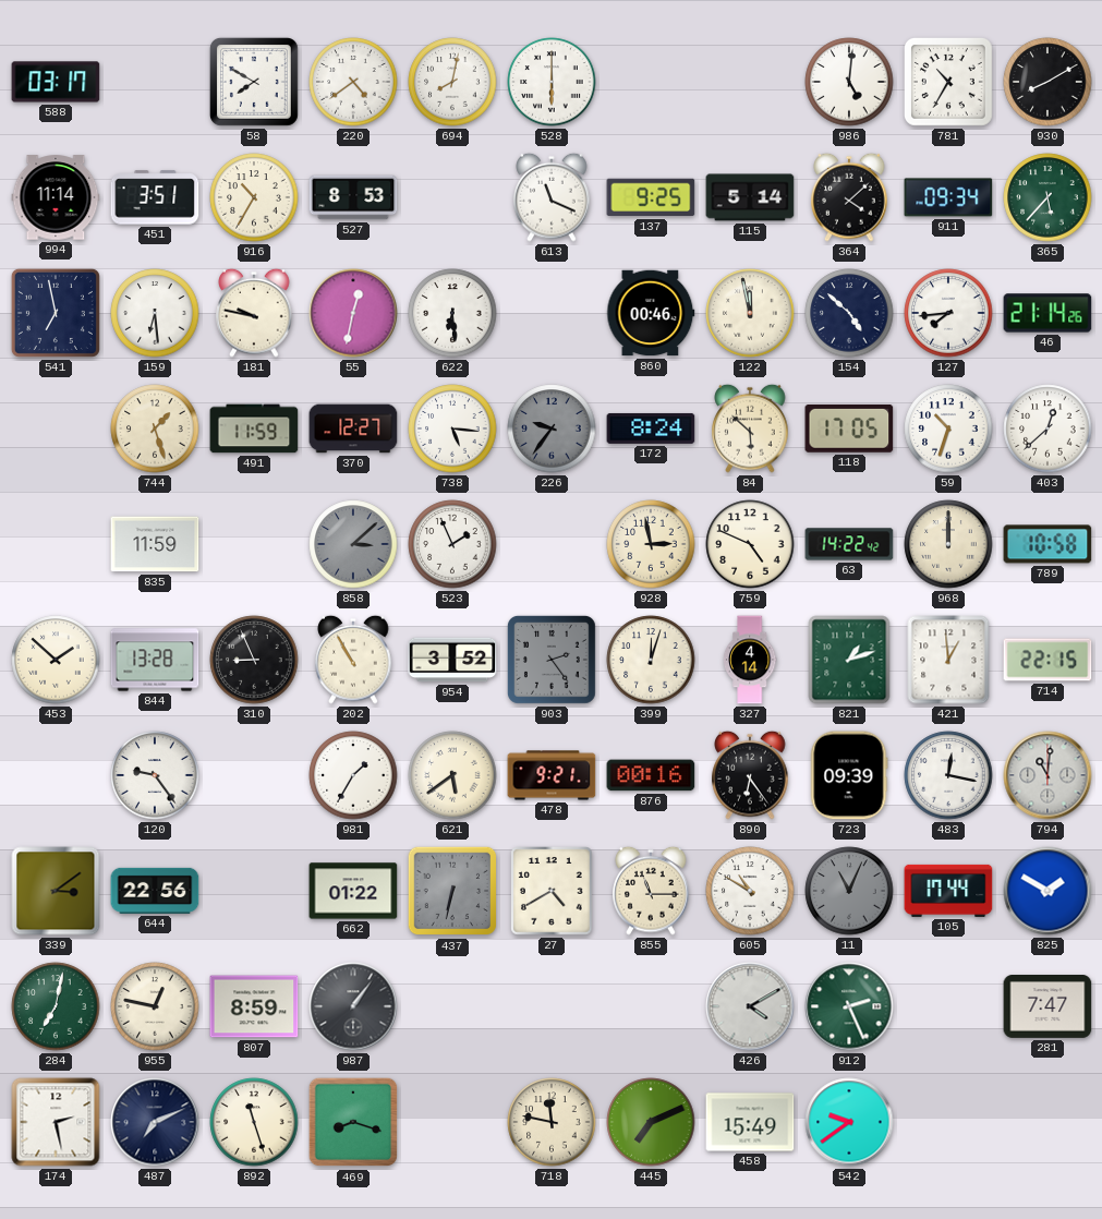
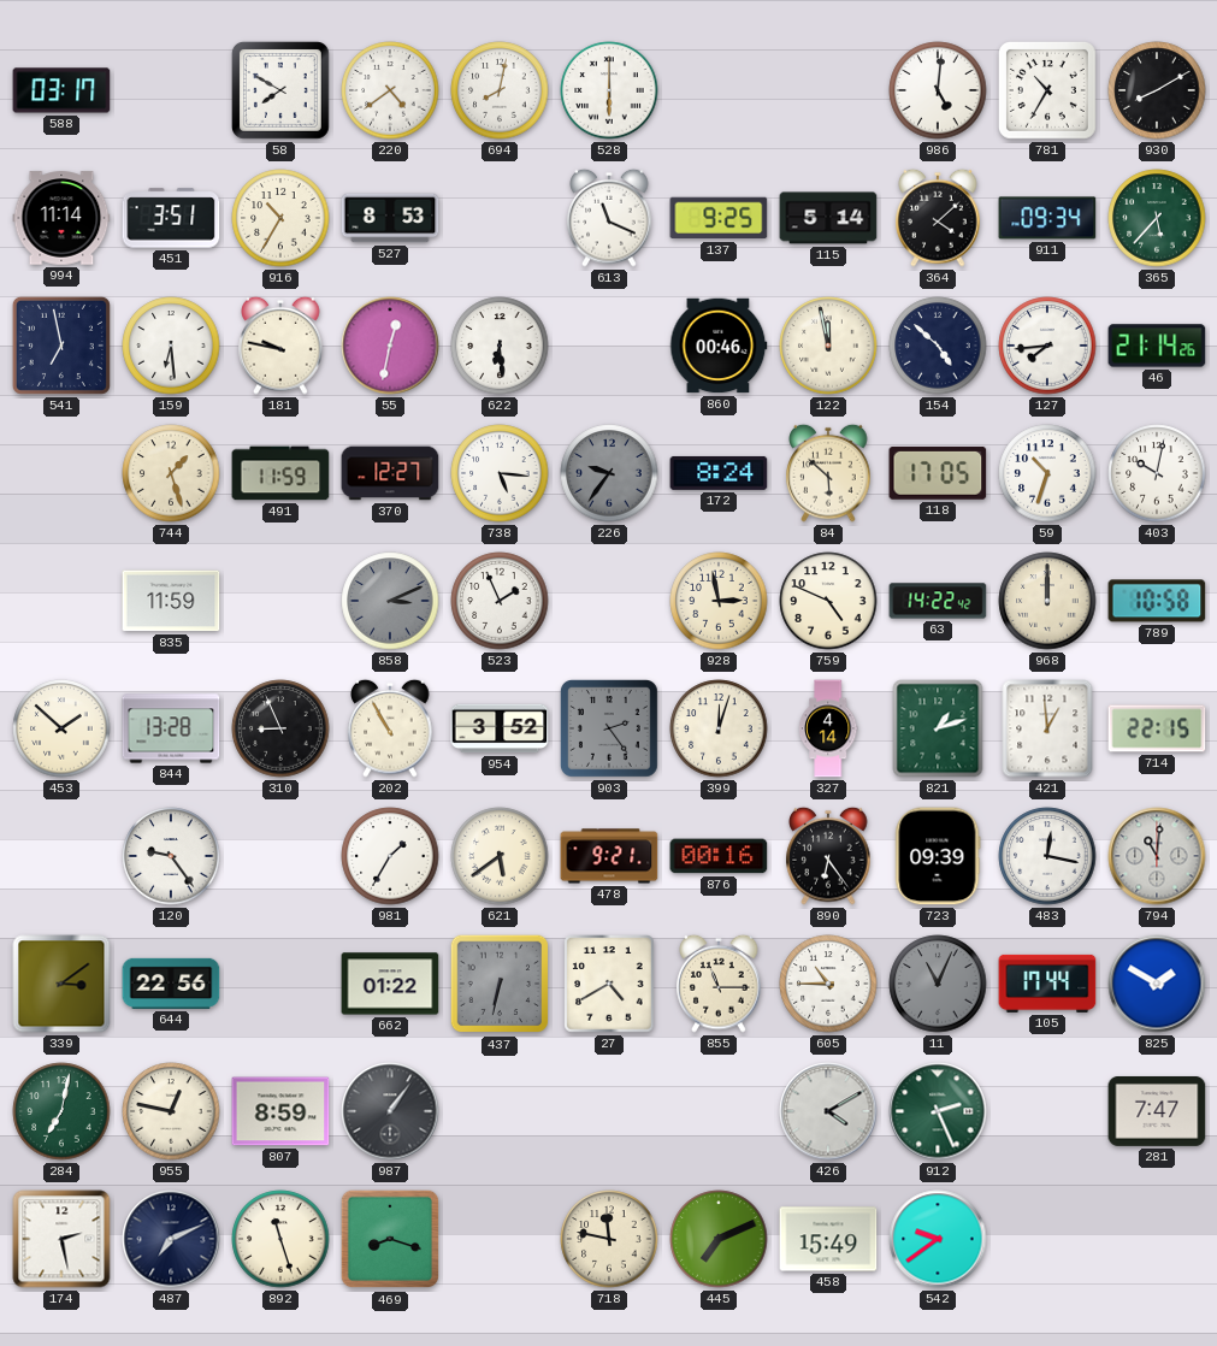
403: 12:38 -> 10:02
858: 3:08 -> 3:11
605: 10:50 -> 10:45
